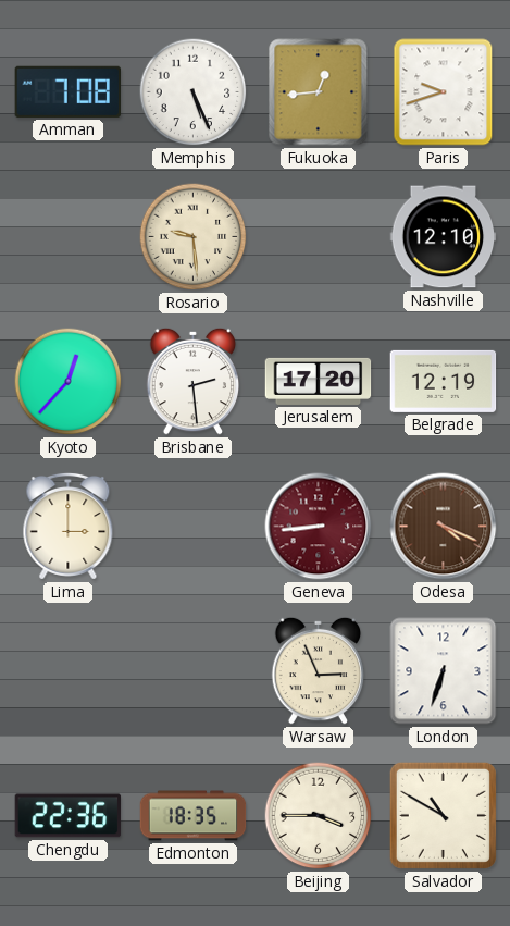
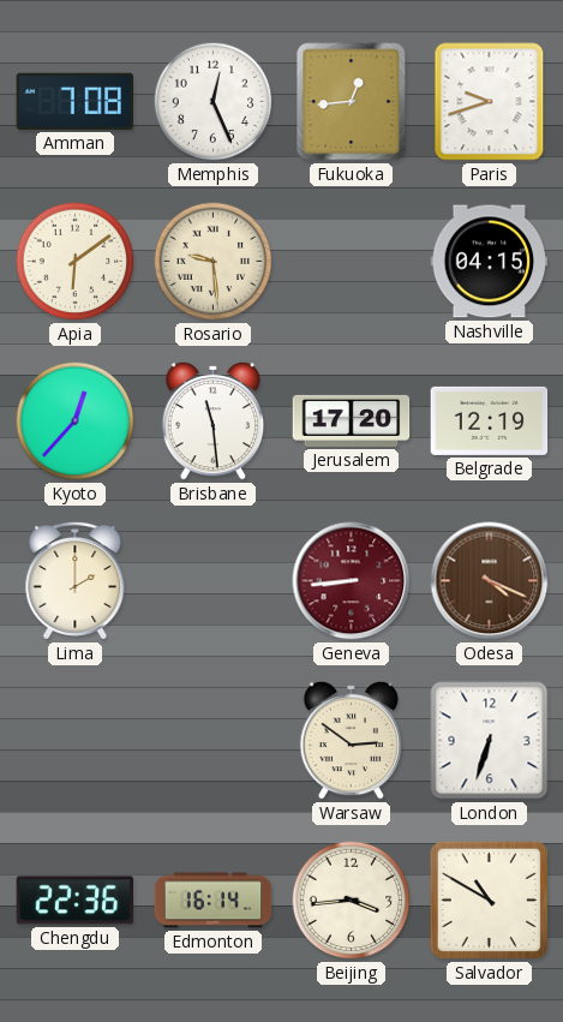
Memphis: 5:26 -> 12:26
Apia: none -> 6:09
Nashville: 12:10 -> 04:15
Brisbane: 2:29 -> 11:29
Lima: 3:00 -> 2:00
Warsaw: 2:56 -> 2:51
Edmonton: 18:35 -> 16:14
Beijing: 3:45 -> 3:44
